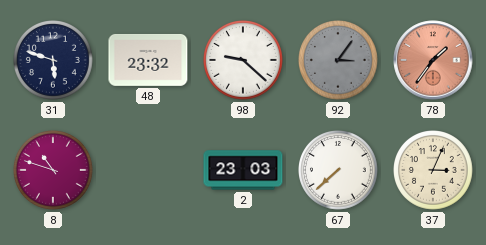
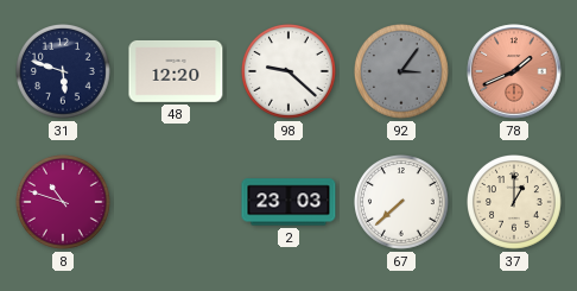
48: 23:32 -> 12:20
78: 1:36 -> 1:41
37: 3:04 -> 1:00
